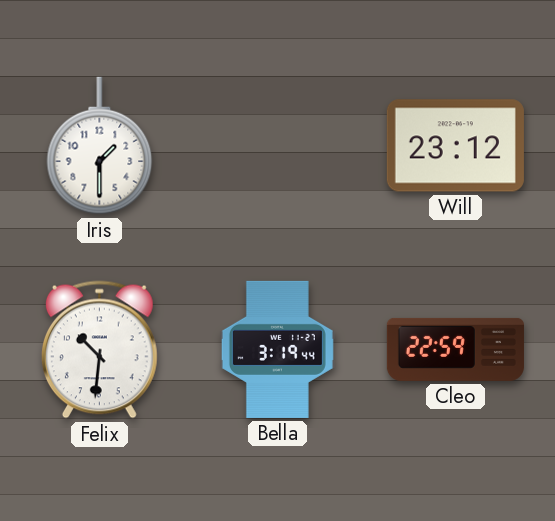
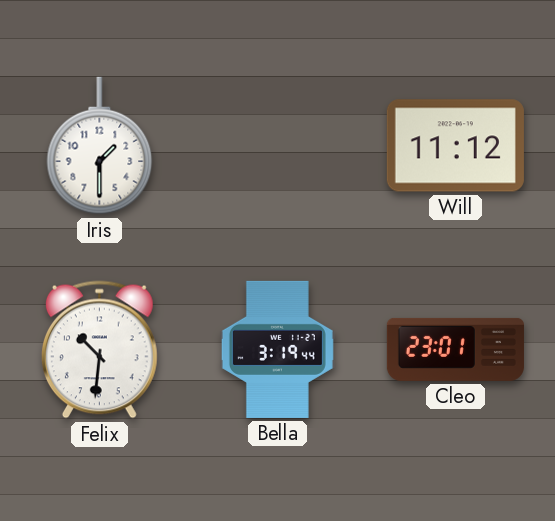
Will: 23:12 -> 11:12
Cleo: 22:59 -> 23:01
